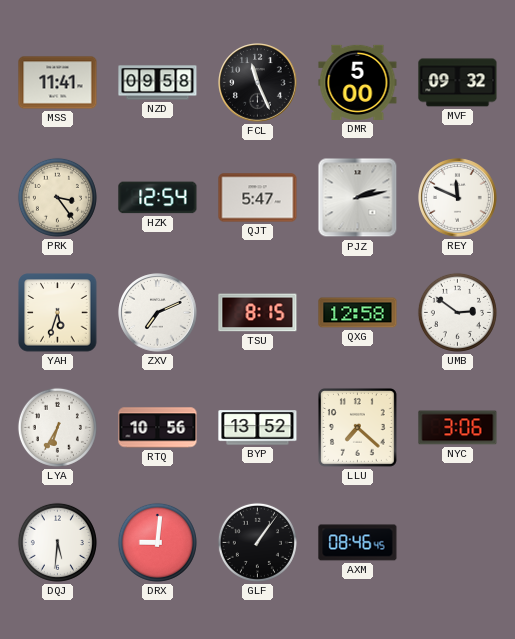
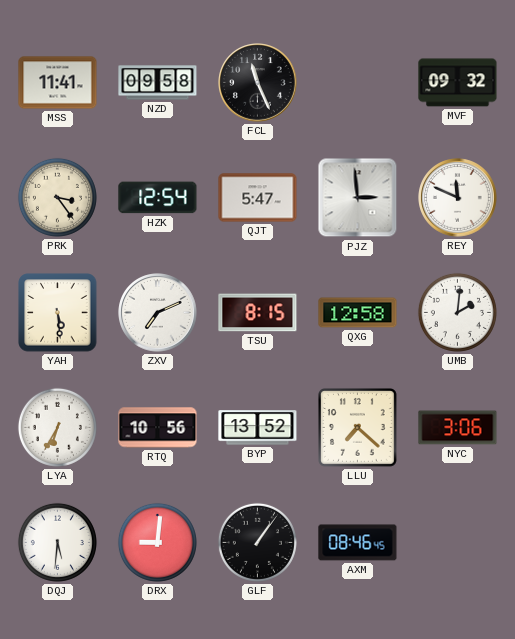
DMR: 5:00 -> none
PJZ: 2:13 -> 2:59
YAH: 5:33 -> 5:29
UMB: 2:51 -> 2:01
